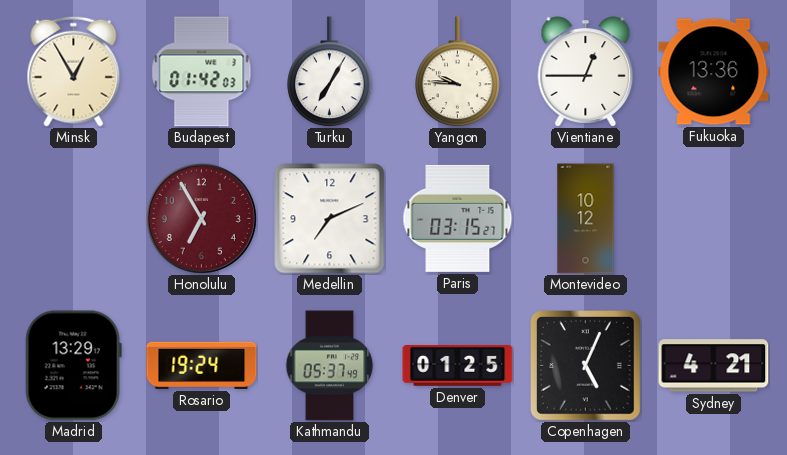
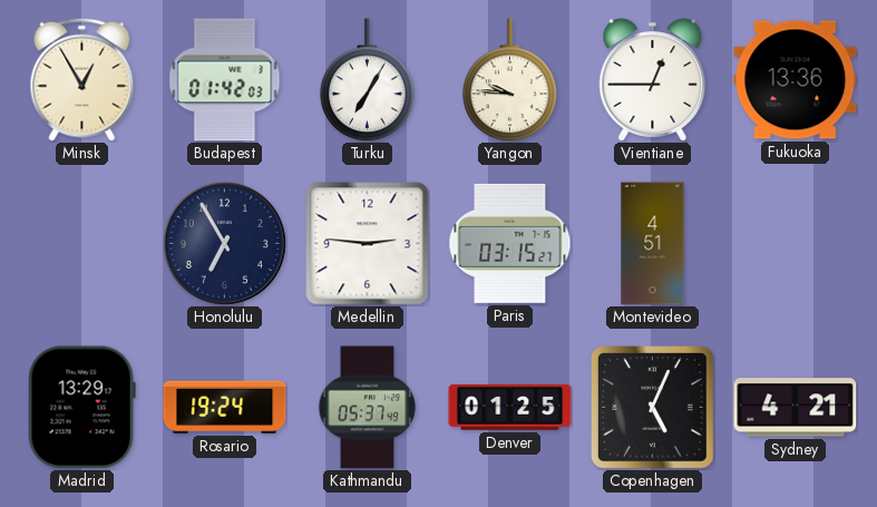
Honolulu dial: burgundy -> navy
Medellin: 7:11 -> 2:46
Montevideo: 10:12 -> 4:51
